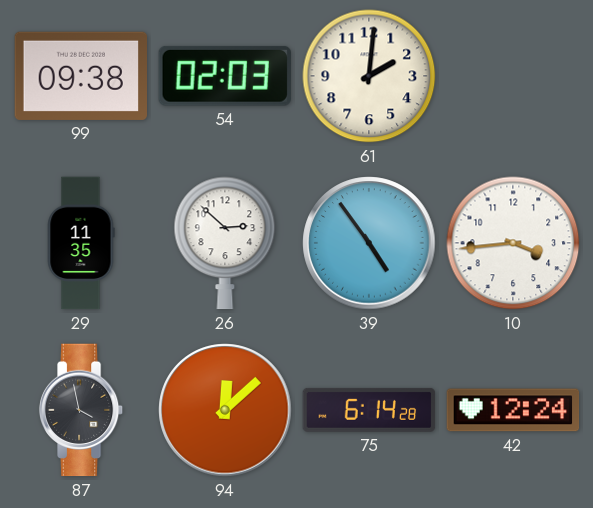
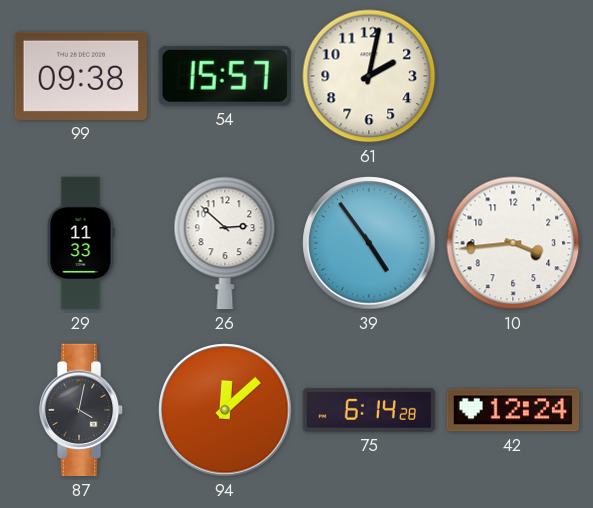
54: 02:03 -> 15:57
61: 2:01 -> 2:02
29: 11:35 -> 11:33
87: 3:58 -> 4:02
